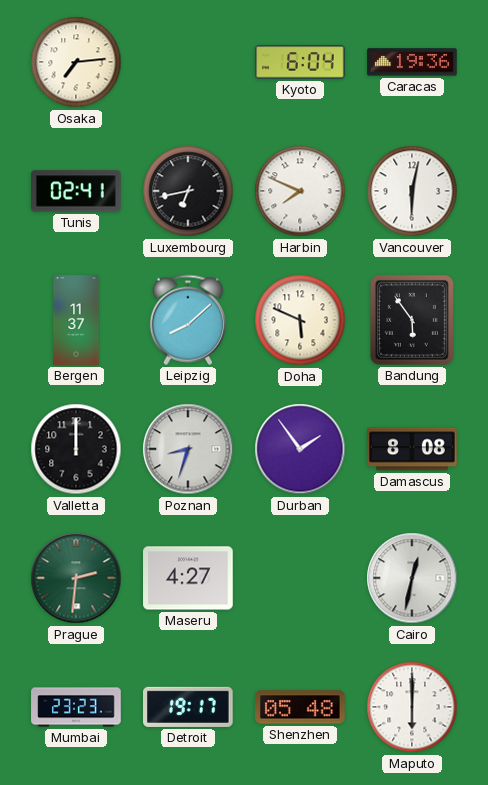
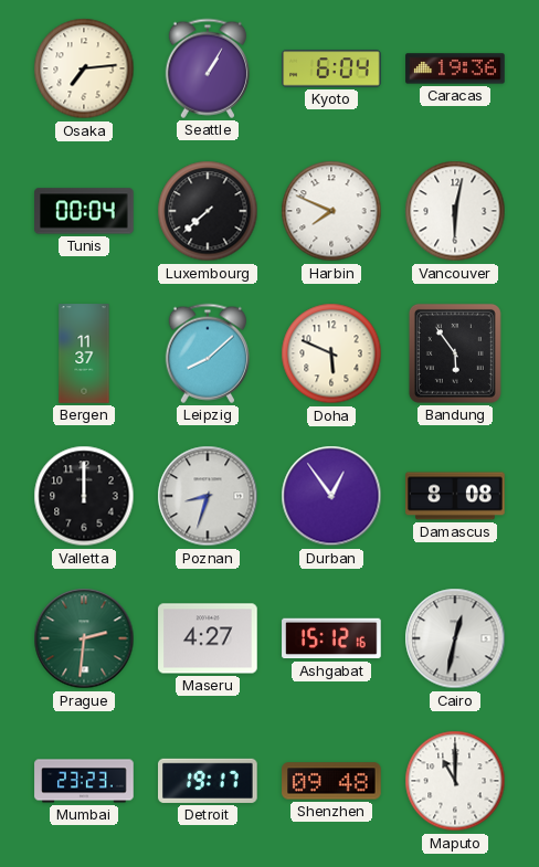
Seattle: none -> 1:05
Tunis: 02:41 -> 00:04
Luxembourg: 6:43 -> 7:38
Durban: 1:54 -> 12:54
Ashgabat: none -> 15:12
Shenzhen: 05:48 -> 09:48
Maputo: 6:00 -> 11:00
